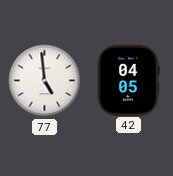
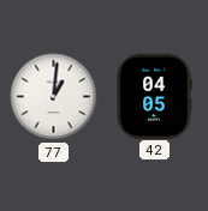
77: 4:59 -> 1:01
